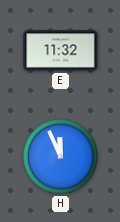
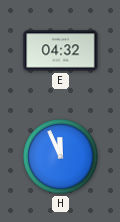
E: 11:32 -> 04:32
